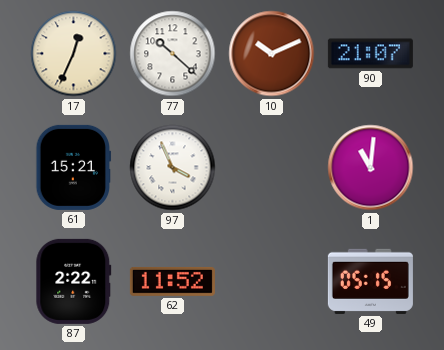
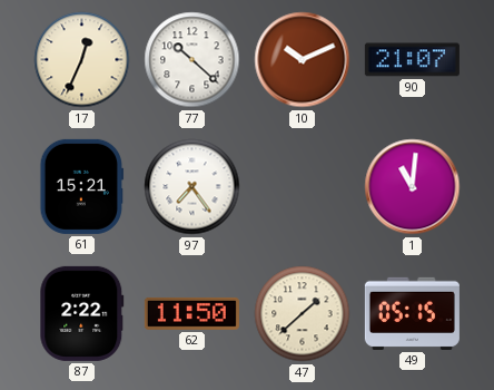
97: 3:56 -> 7:24
62: 11:52 -> 11:50
47: none -> 1:38
